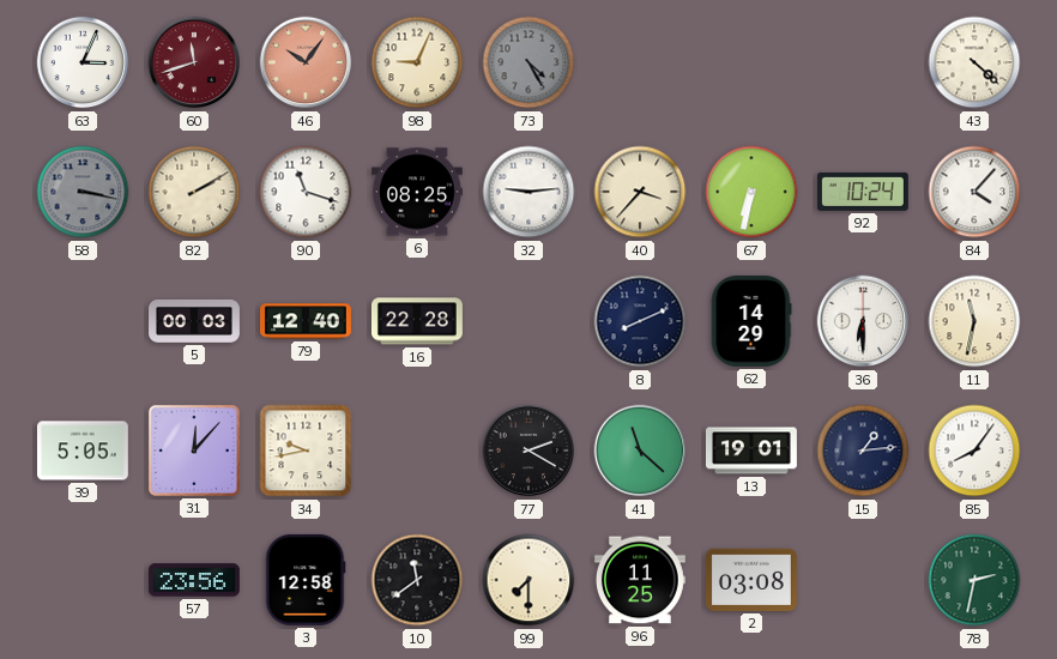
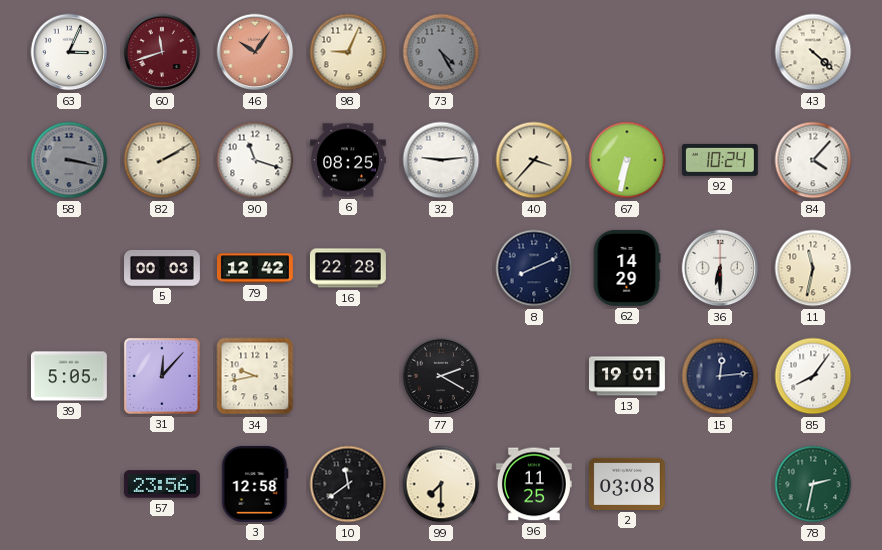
79: 12:40 -> 12:42
41: 11:22 -> none
15: 1:14 -> 12:14
